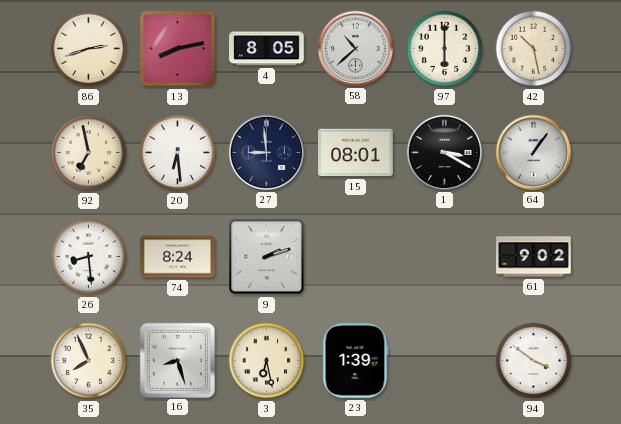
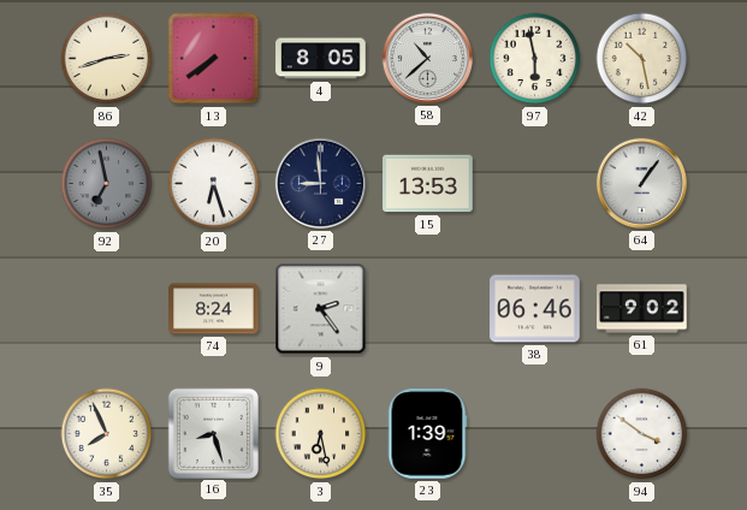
13: 8:13 -> 7:39
97: 6:00 -> 5:58
92 dial: cream -> grey
20: 6:29 -> 6:27
15: 08:01 -> 13:53
1: 3:20 -> none
26: 8:29 -> none
9: 2:12 -> 2:24
38: none -> 06:46
